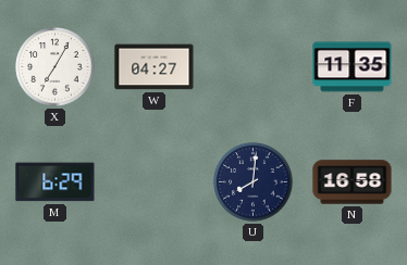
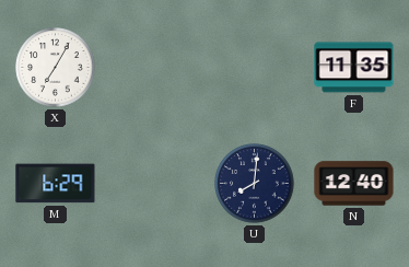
W: 04:27 -> none
N: 16:58 -> 12:40
